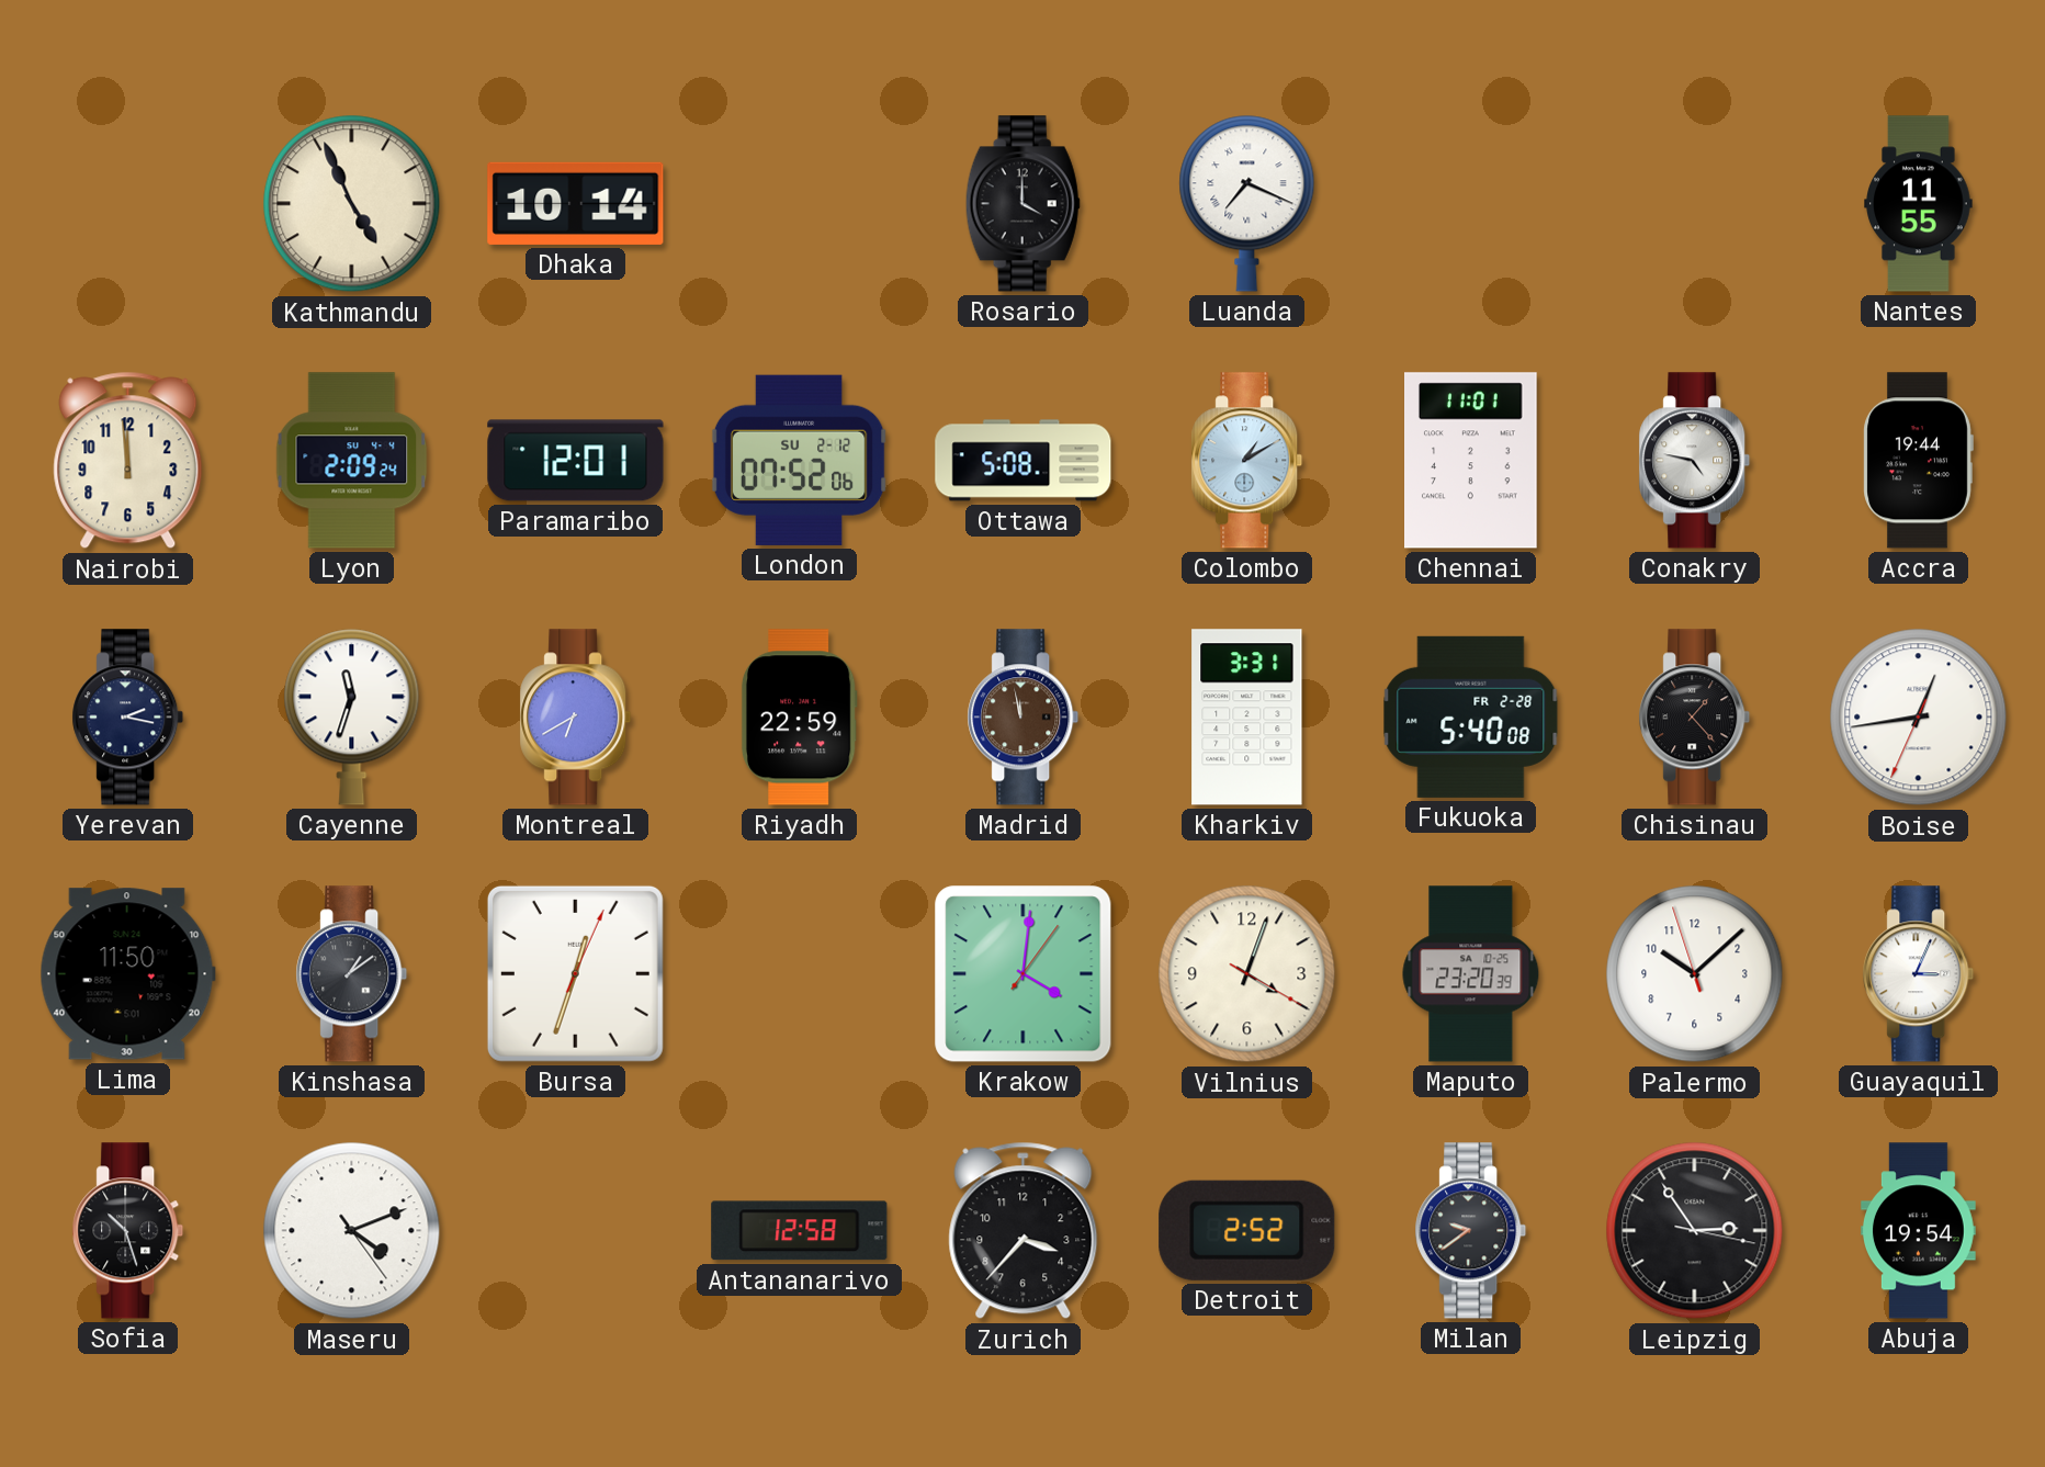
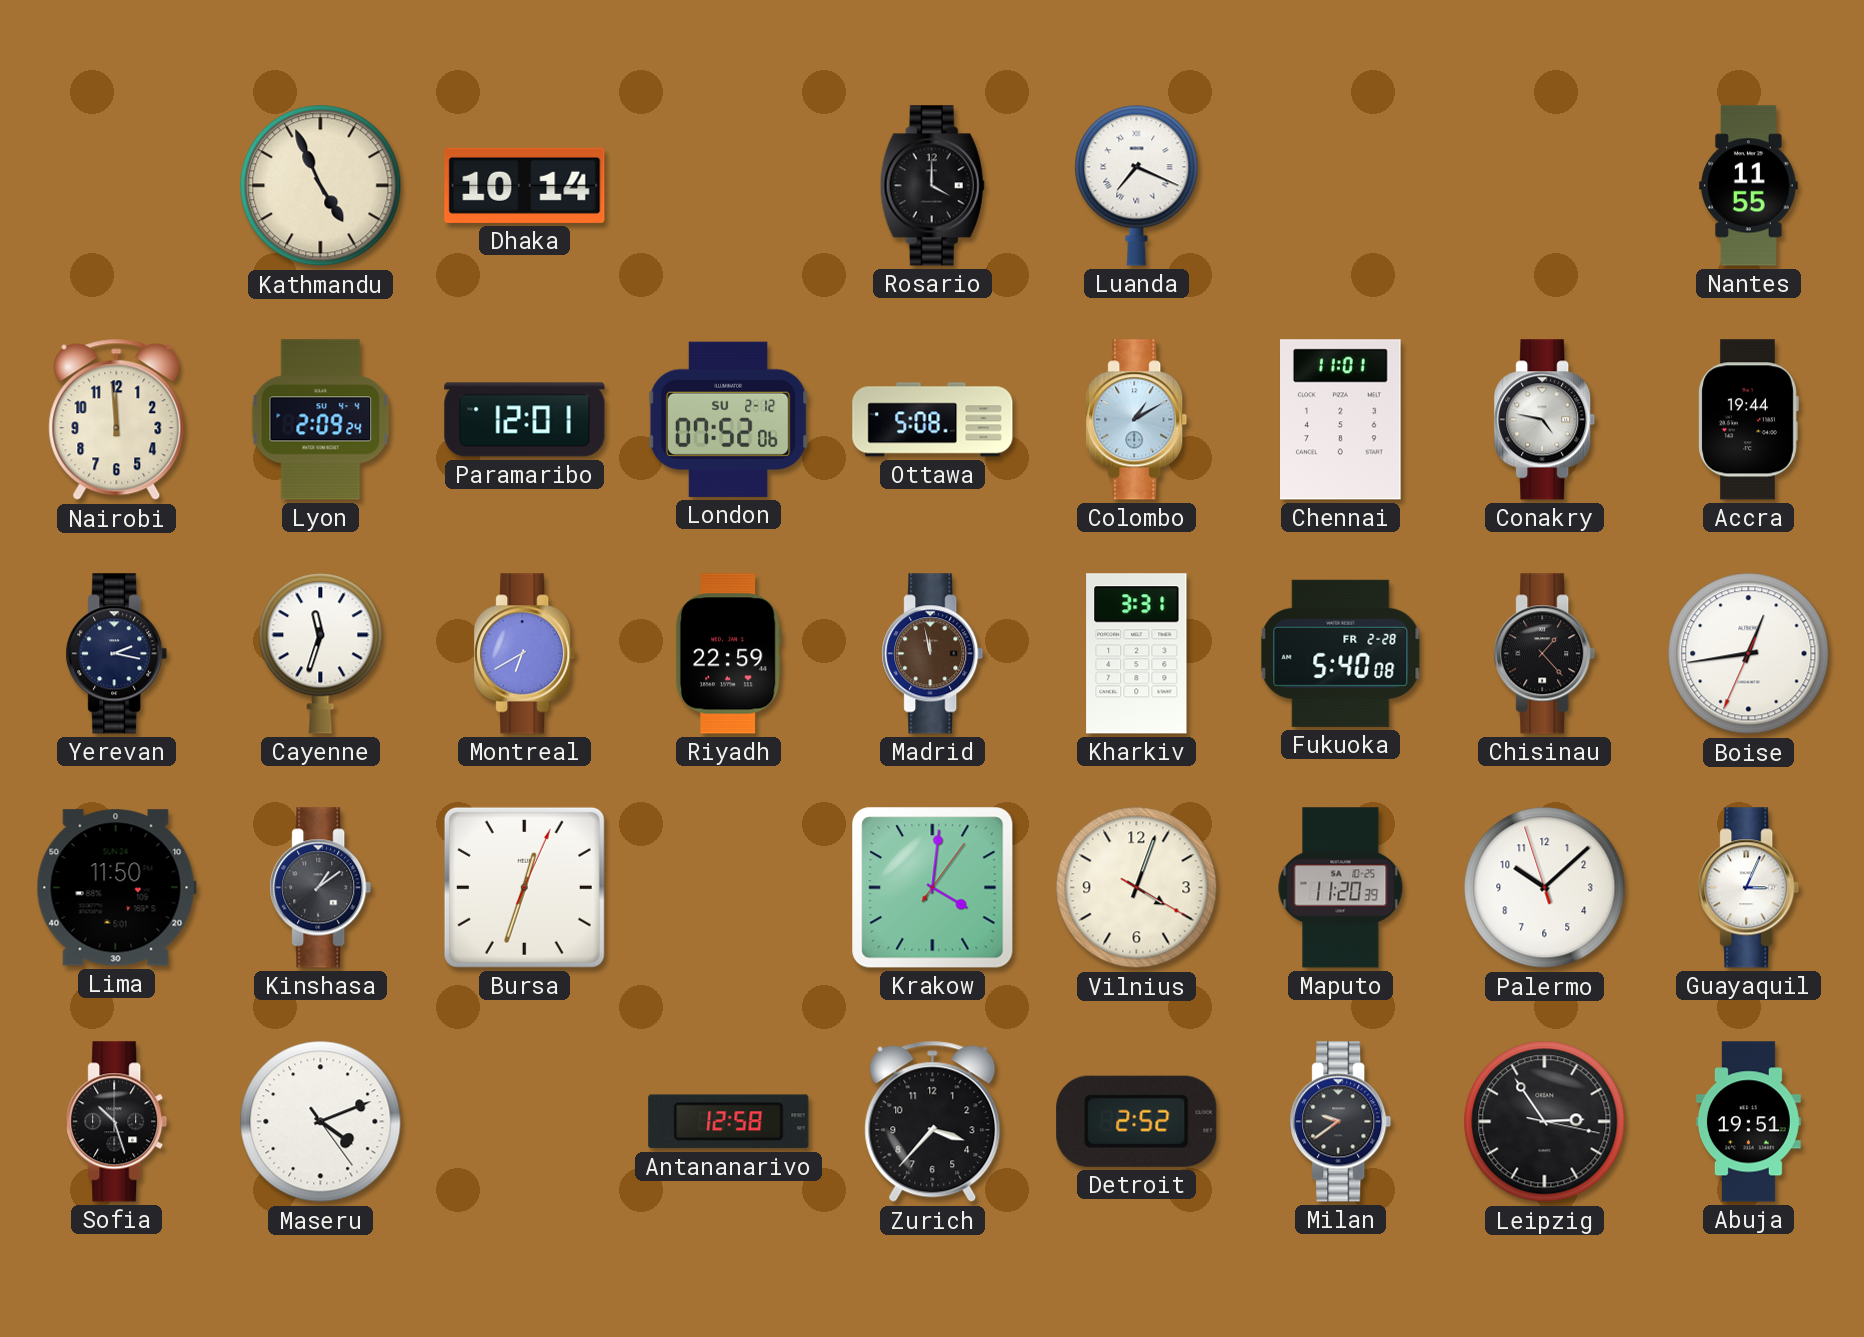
Maputo: 23:20 -> 11:20
Abuja: 19:54 -> 19:51
